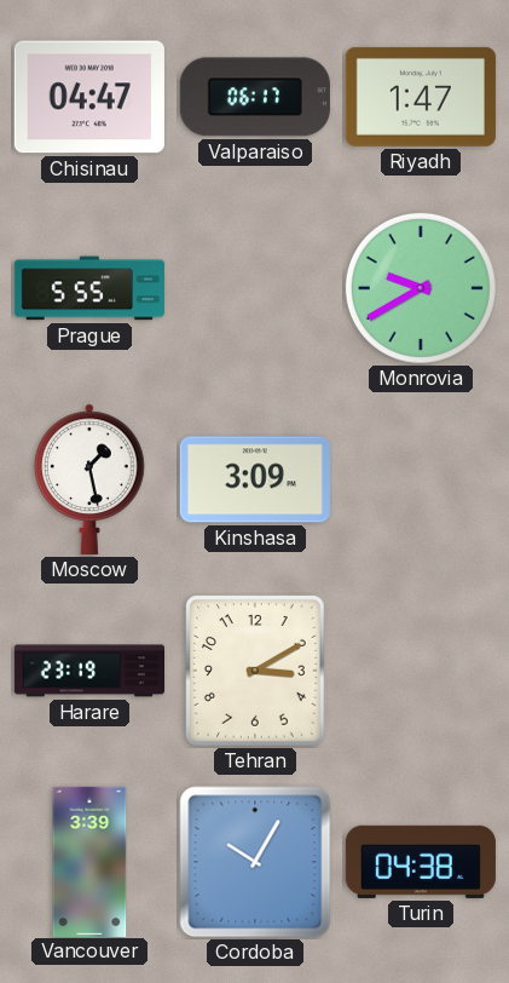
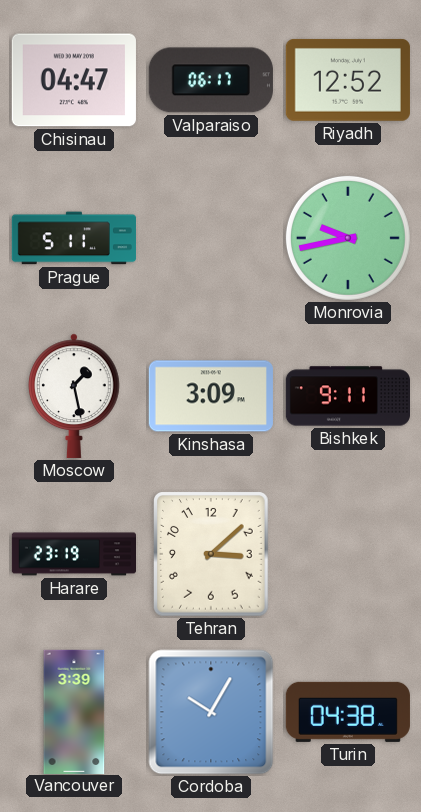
Riyadh: 1:47 -> 12:52
Prague: 5:55 -> 5:11
Monrovia: 9:40 -> 9:43
Bishkek: none -> 9:11
Tehran: 3:10 -> 3:08
